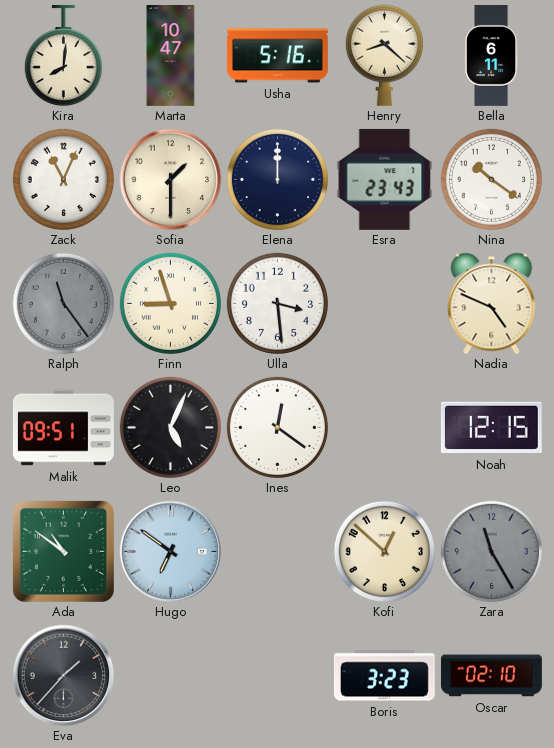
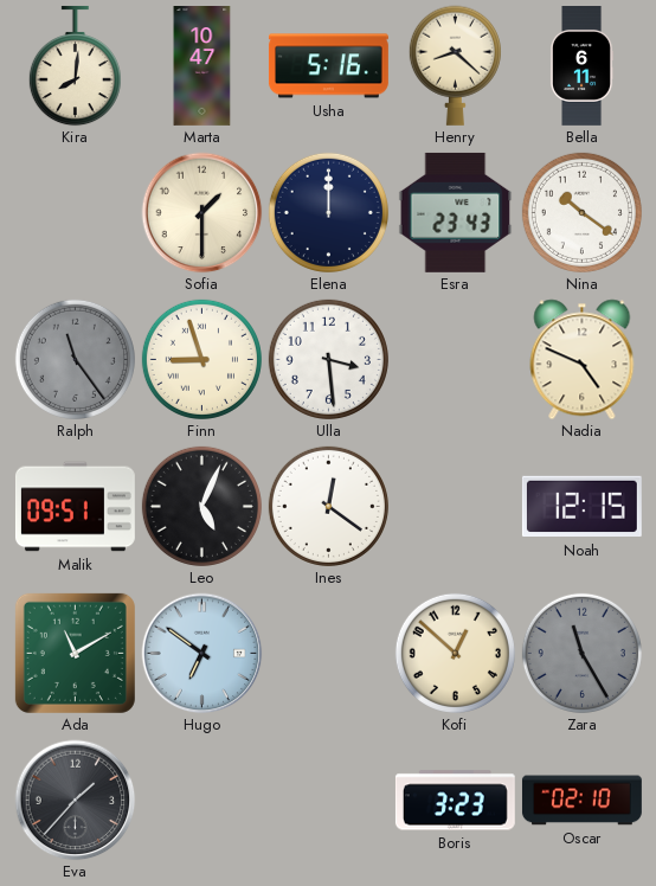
Zack: 11:04 -> none
Ada: 10:51 -> 11:10
